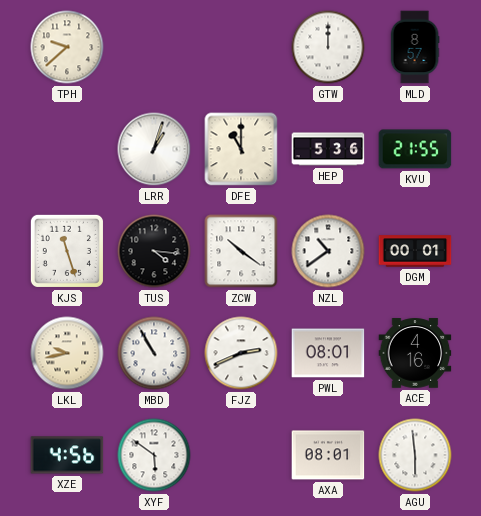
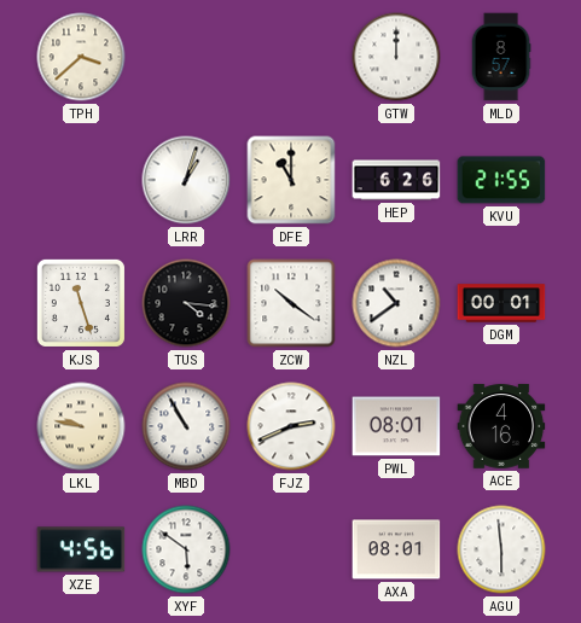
TPH: 9:38 -> 3:38
HEP: 5:36 -> 6:26
LKL: 9:43 -> 9:47
